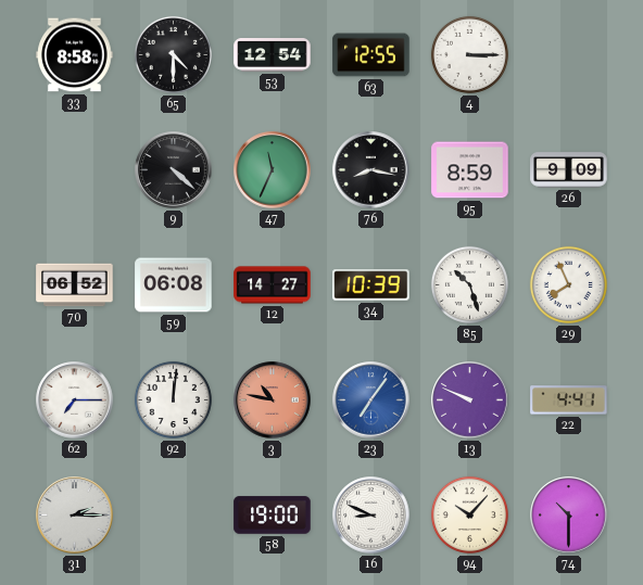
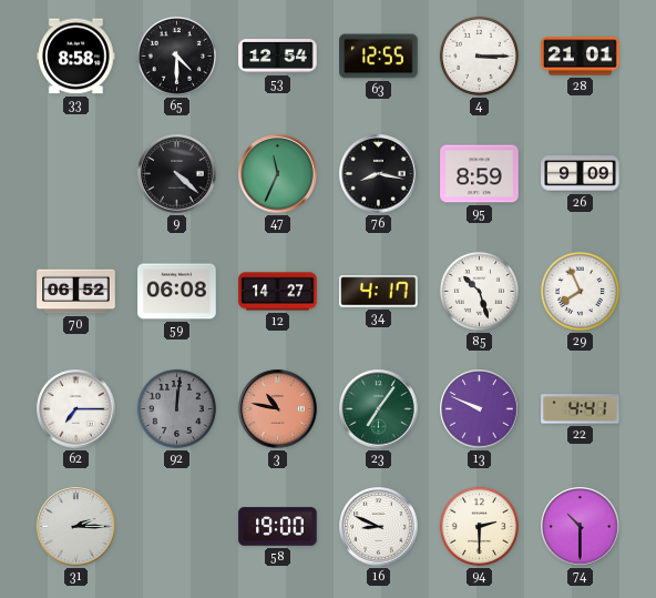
28: none -> 21:01
34: 10:39 -> 4:17
92 dial: white -> grey
23 dial: blue -> green
94: 10:07 -> 2:30
